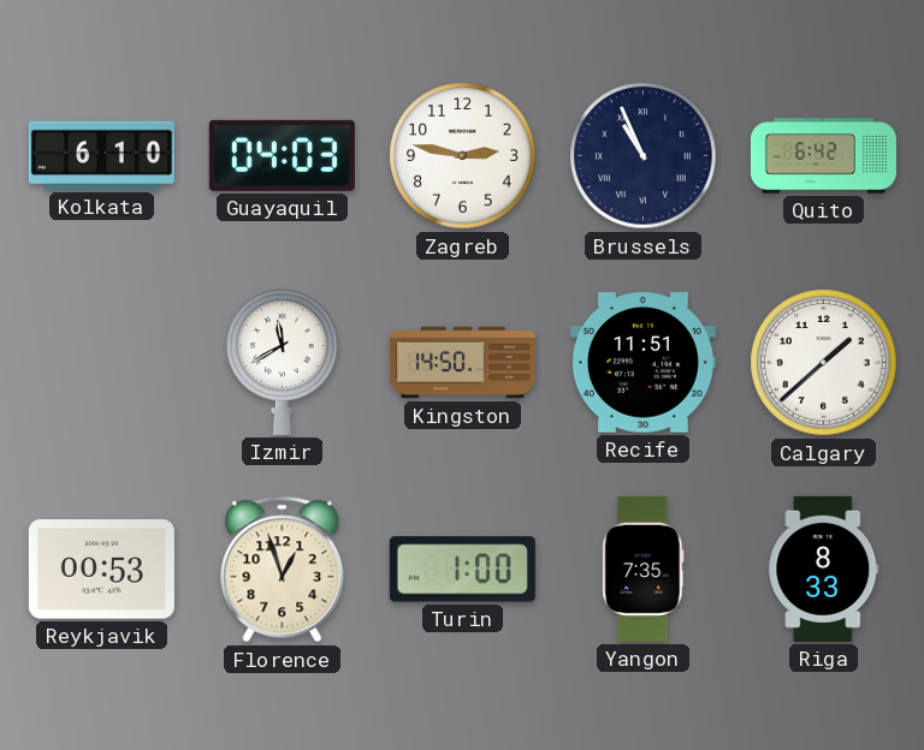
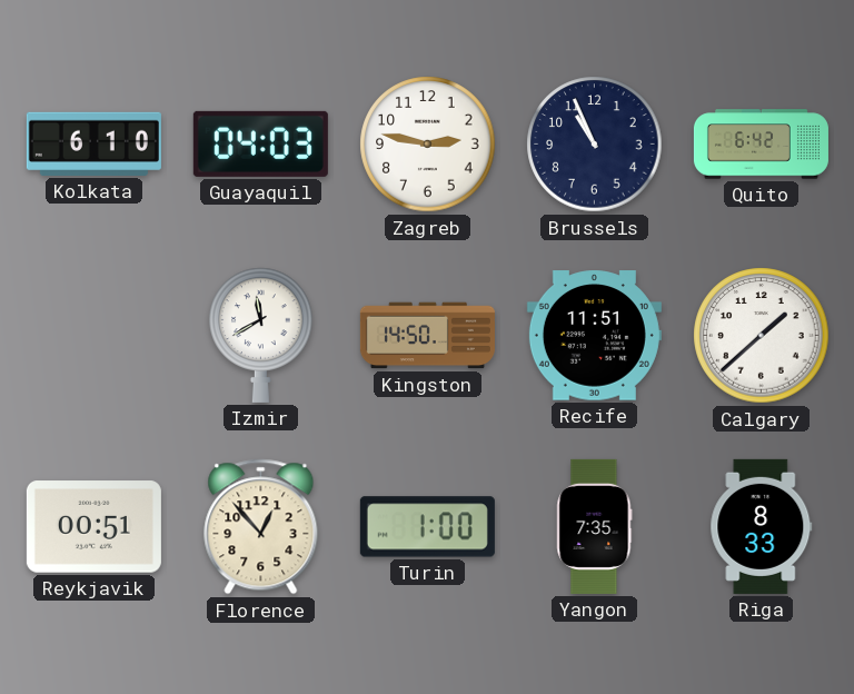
Brussels numerals: Roman -> Arabic
Reykjavik: 00:53 -> 00:51
Florence: 12:57 -> 12:53
